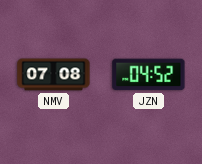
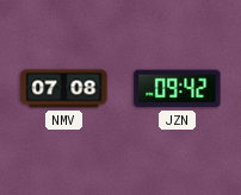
JZN: 04:52 -> 09:42
